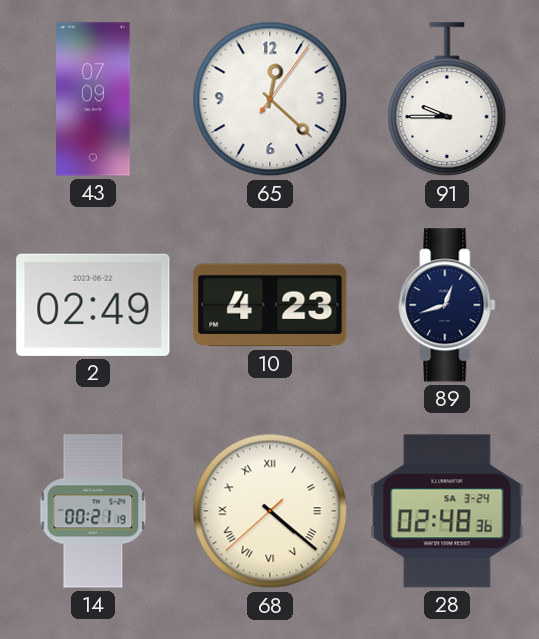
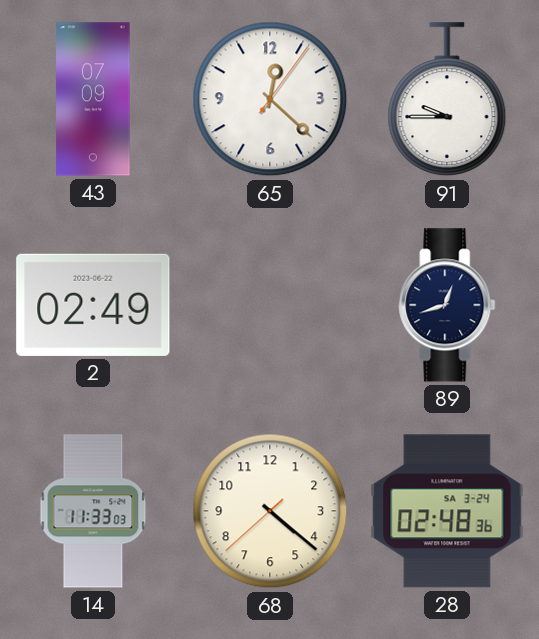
10: 4:23 -> none
14: 00:21 -> 11:33
68 numerals: Roman -> Arabic
